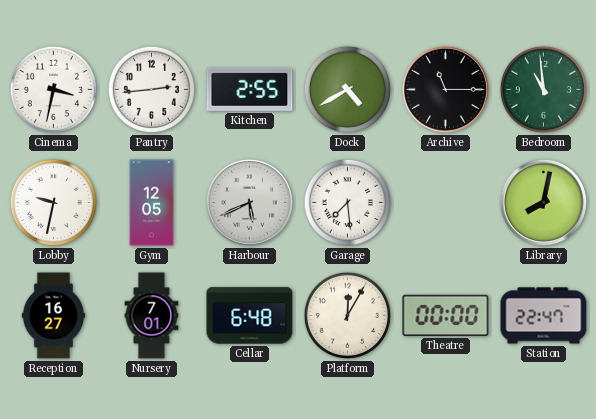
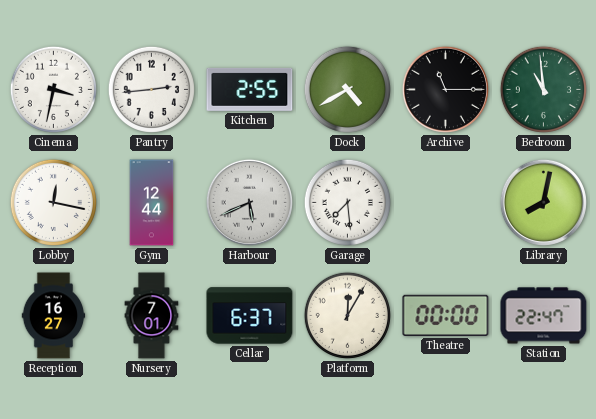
Lobby: 9:32 -> 12:17
Gym: 12:05 -> 12:44
Cellar: 6:48 -> 6:37
